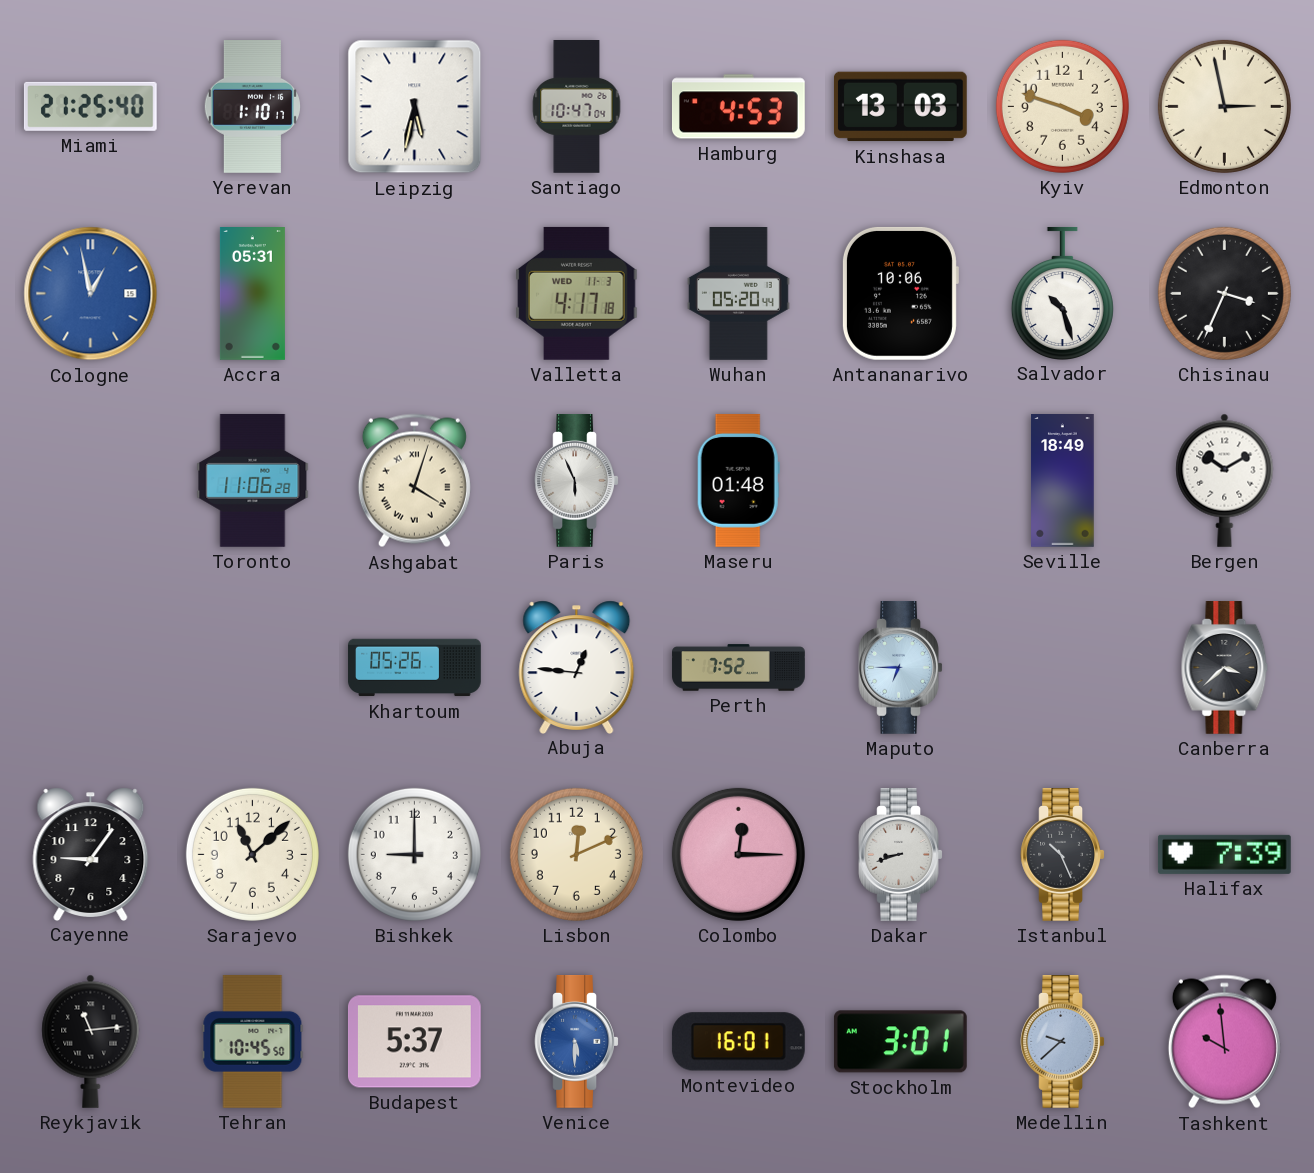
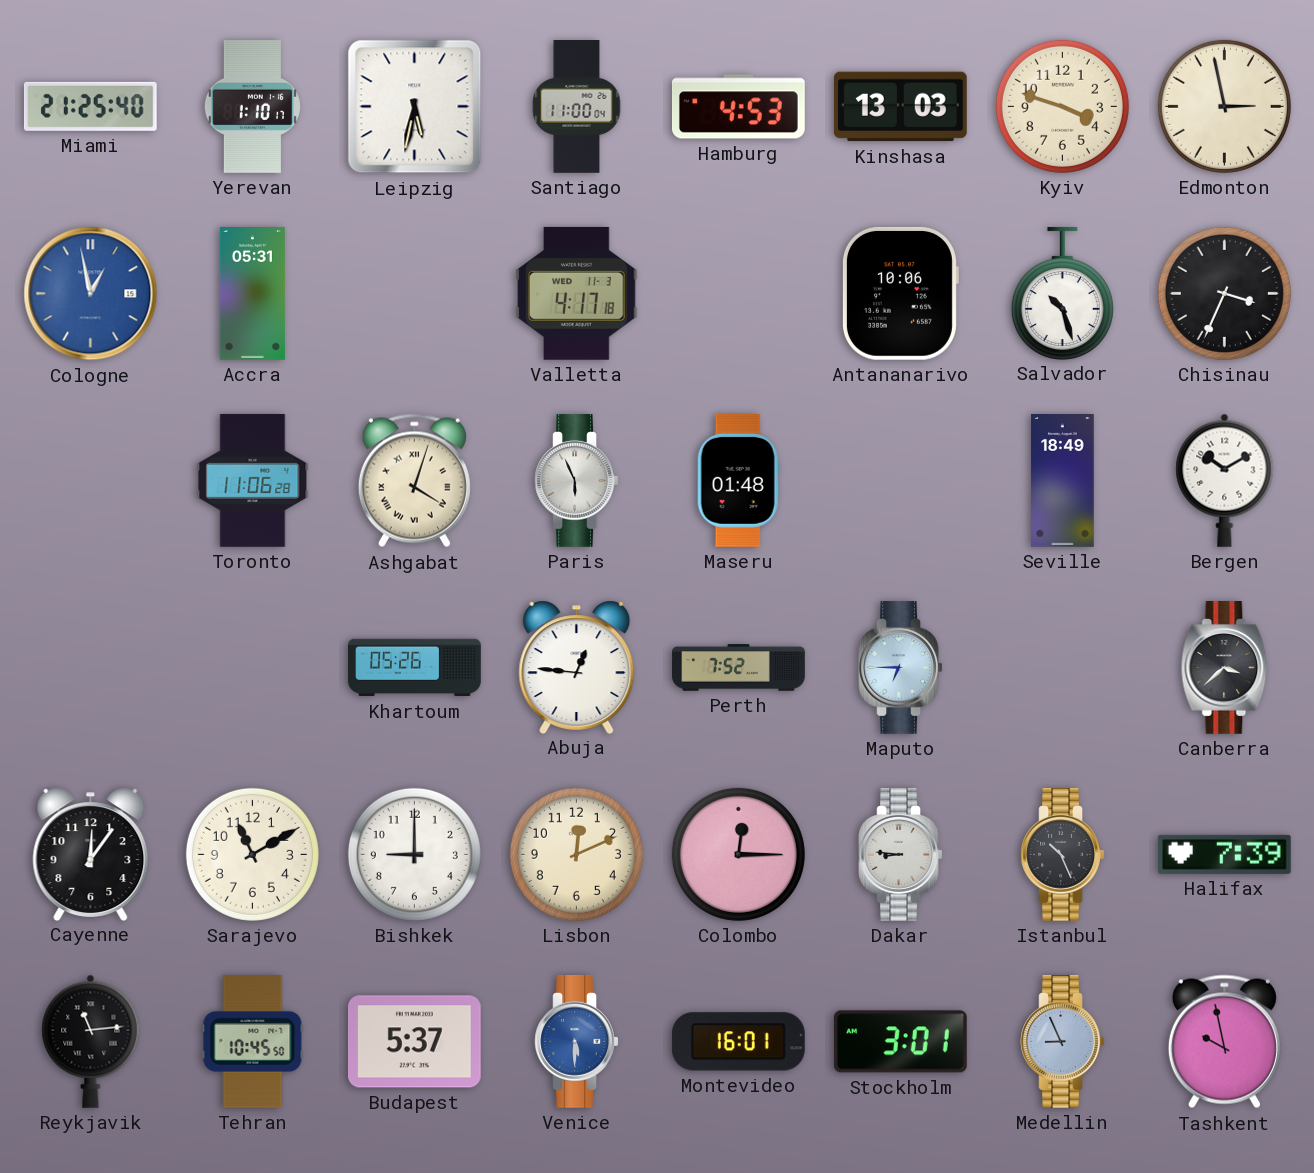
Santiago: 10:47 -> 11:00
Wuhan: 05:20 -> none
Cayenne: 9:06 -> 12:06
Sarajevo: 11:08 -> 11:10
Dakar: 8:42 -> 8:46
Medellin: 9:38 -> 8:56
Tashkent: 9:59 -> 9:58
